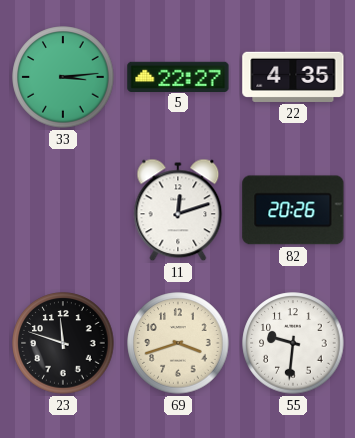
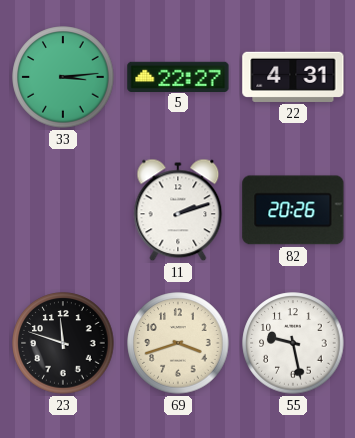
22: 4:35 -> 4:31
11: 12:12 -> 2:12
55: 9:31 -> 9:28
